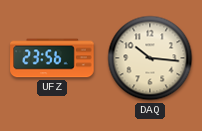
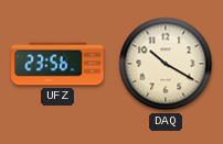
DAQ: 10:16 -> 10:20
